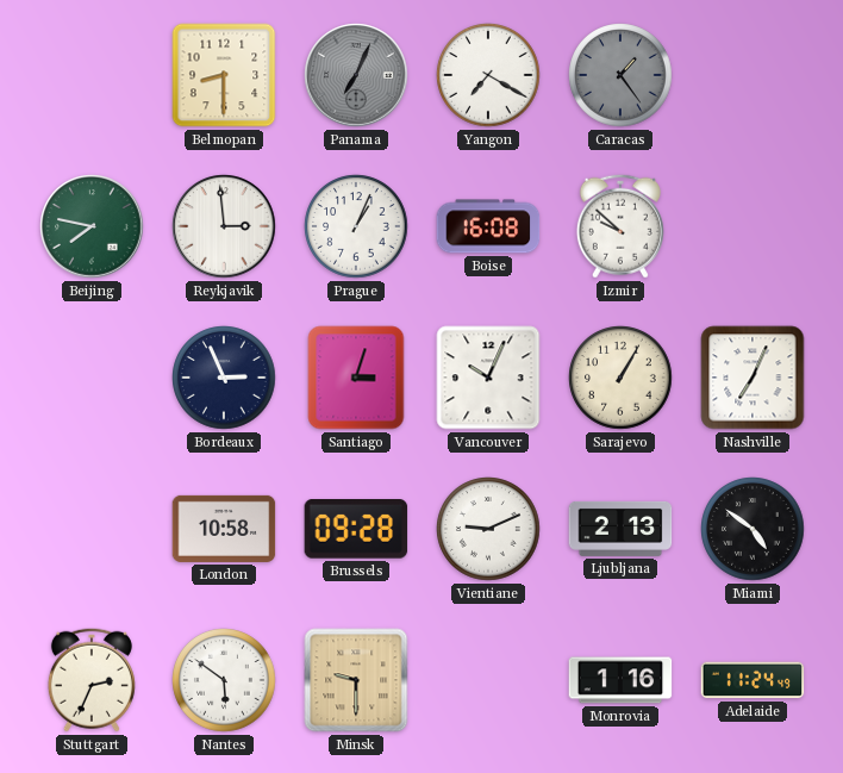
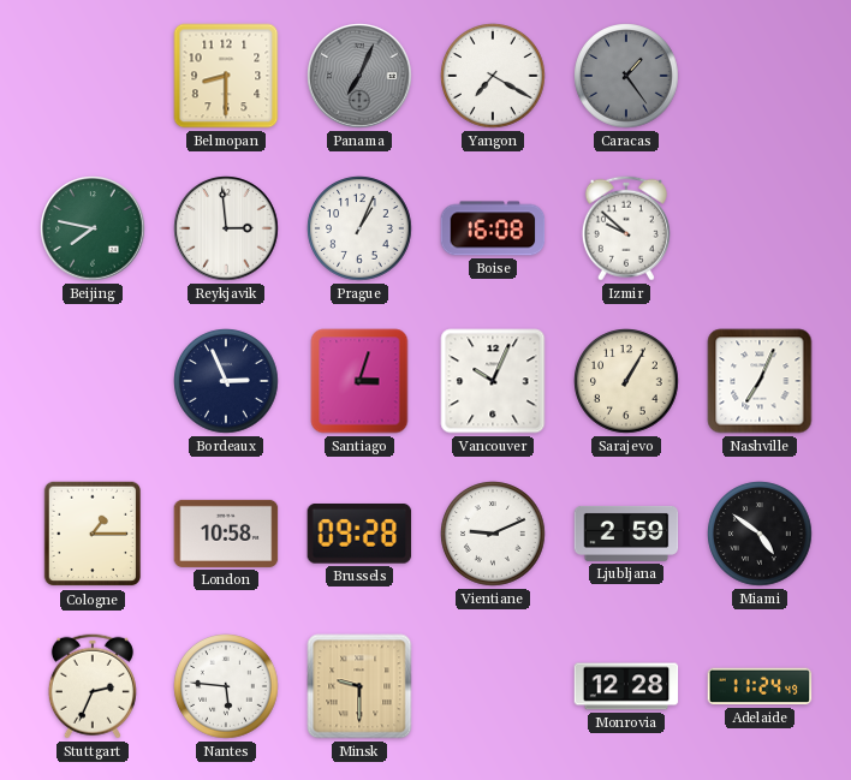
Cologne: none -> 1:15
Ljubljana: 2:13 -> 2:59
Nantes: 5:51 -> 5:46
Monrovia: 1:16 -> 12:28
